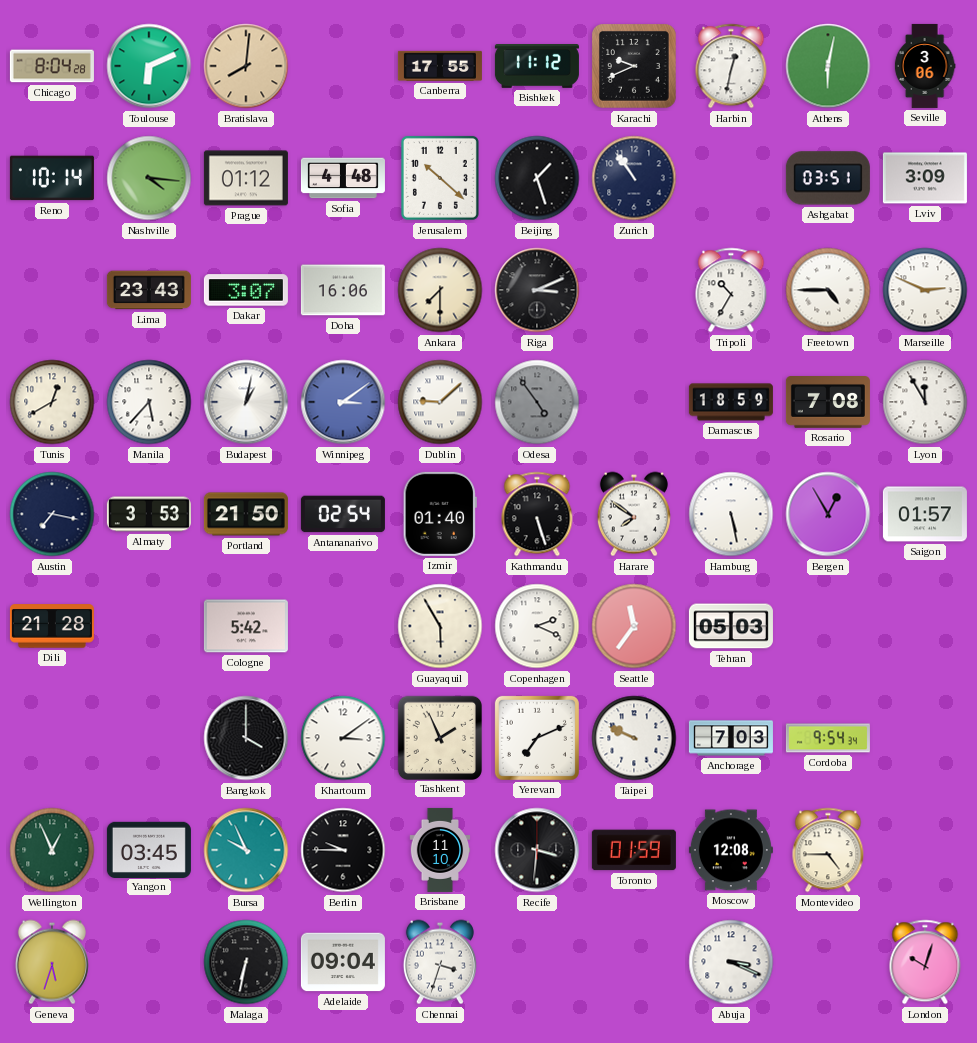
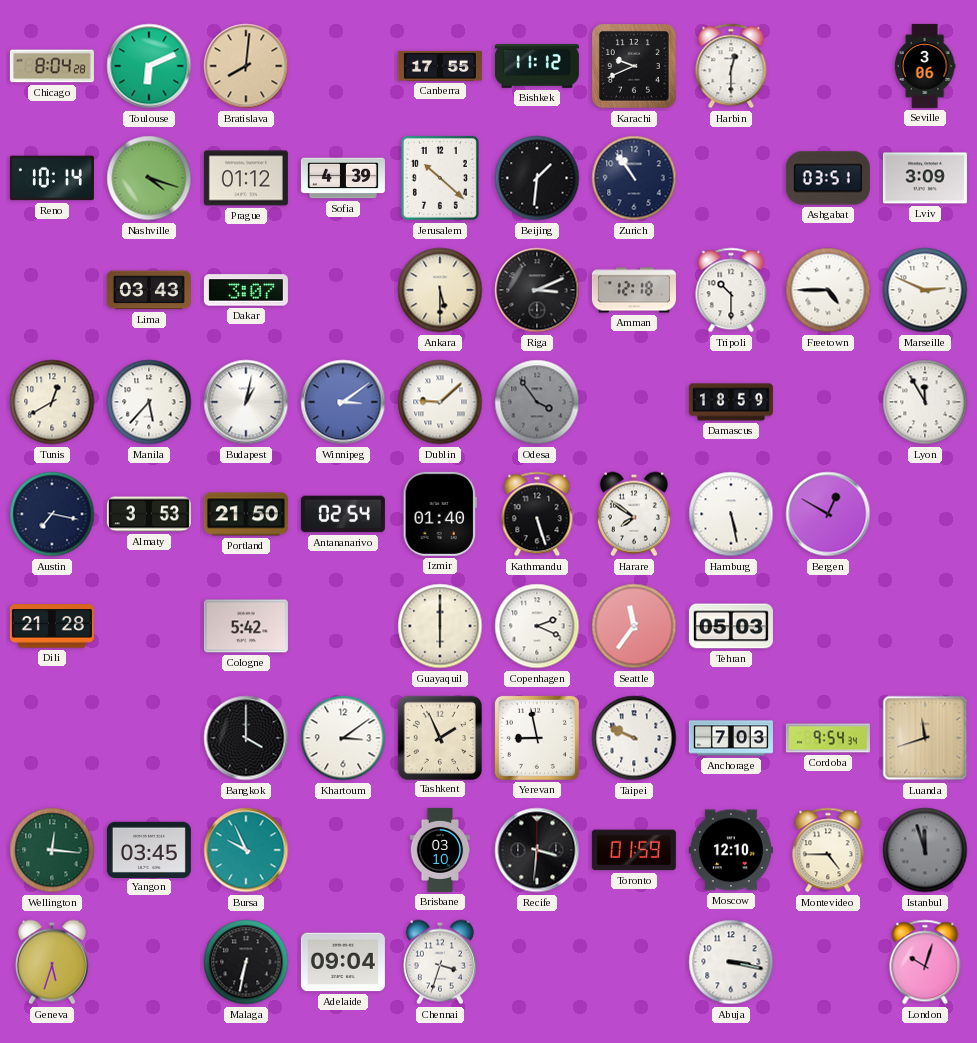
Harbin: 12:32 -> 12:30
Athens: 6:02 -> none
Nashville: 4:16 -> 4:18
Sofia: 4:48 -> 4:39
Beijing: 1:27 -> 1:31
Lima: 23:43 -> 03:43
Doha: 16:06 -> none
Ankara: 7:30 -> 5:30
Amman: none -> 12:18
Tripoli: 10:35 -> 10:30
Odesa: 4:54 -> 3:54
Rosario: 7:08 -> none
Bergen: 12:55 -> 12:50
Saigon: 01:57 -> none
Guayaquil: 5:55 -> 6:00
Yerevan: 7:11 -> 8:58
Luanda: none -> 11:42
Wellington: 12:56 -> 12:16
Berlin: 9:45 -> none
Brisbane: 11:10 -> 03:10
Moscow: 12:08 -> 12:10
Istanbul: none -> 11:57
Abuja: 3:19 -> 3:17
